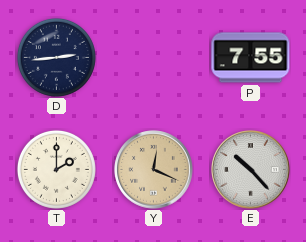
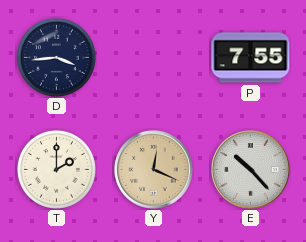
D: 2:44 -> 3:44
